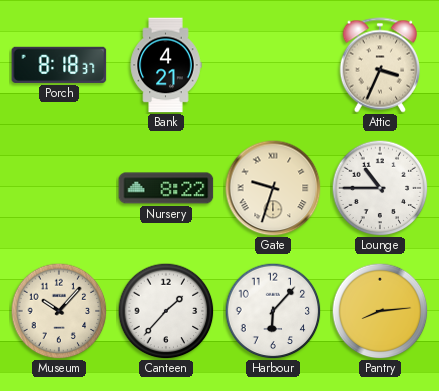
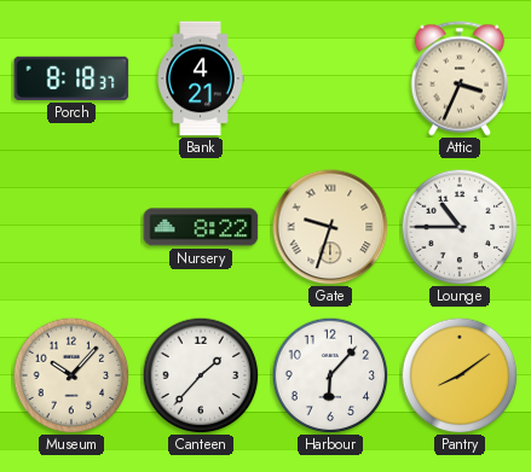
Pantry: 8:14 -> 8:09
